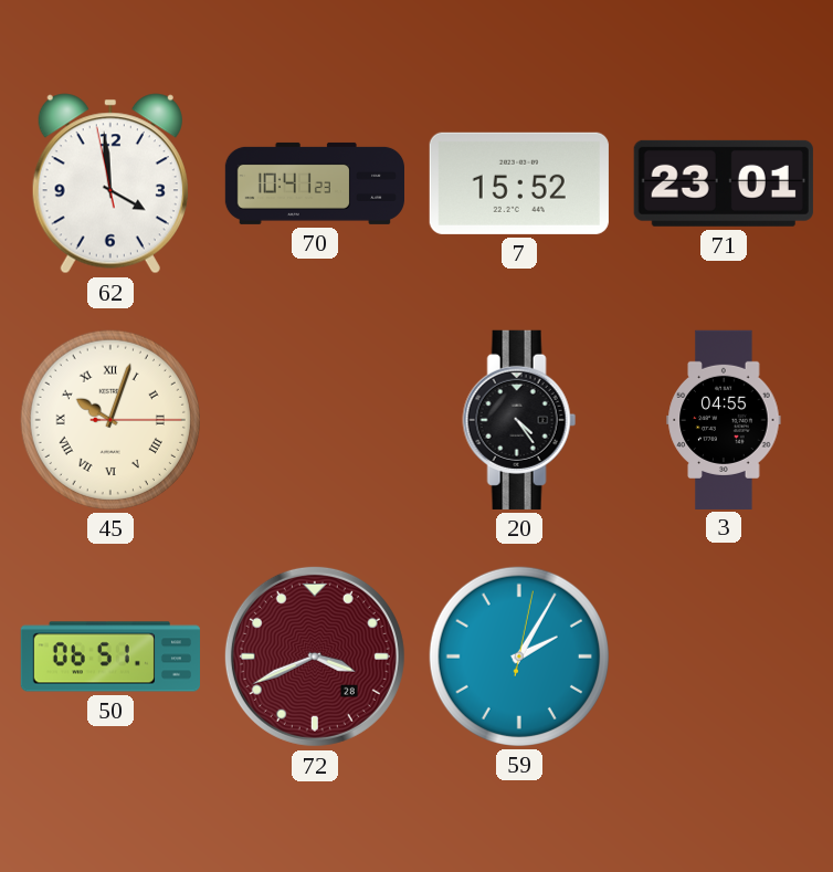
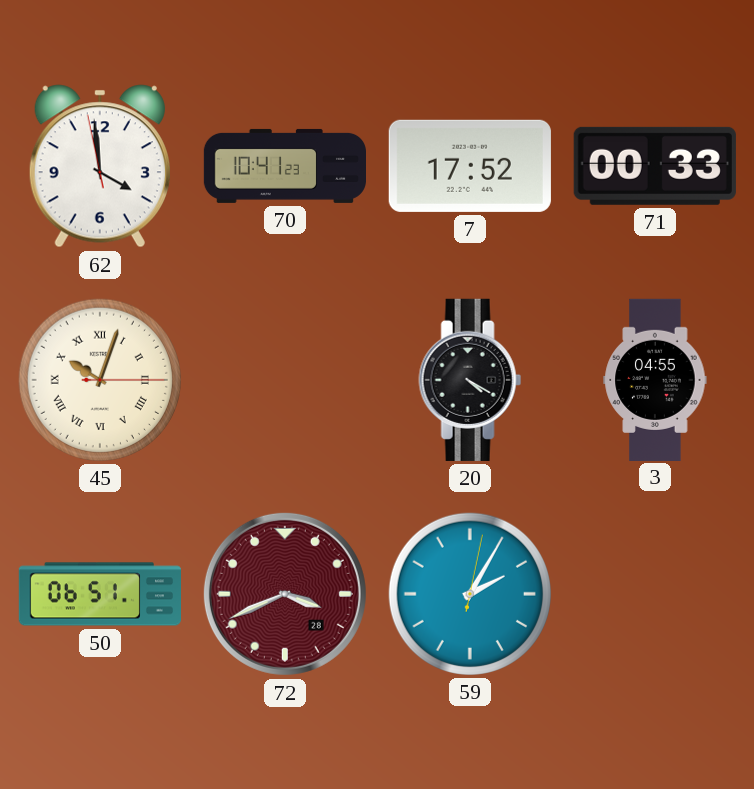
7: 15:52 -> 17:52
71: 23:01 -> 00:33
20: 4:24 -> 4:20
